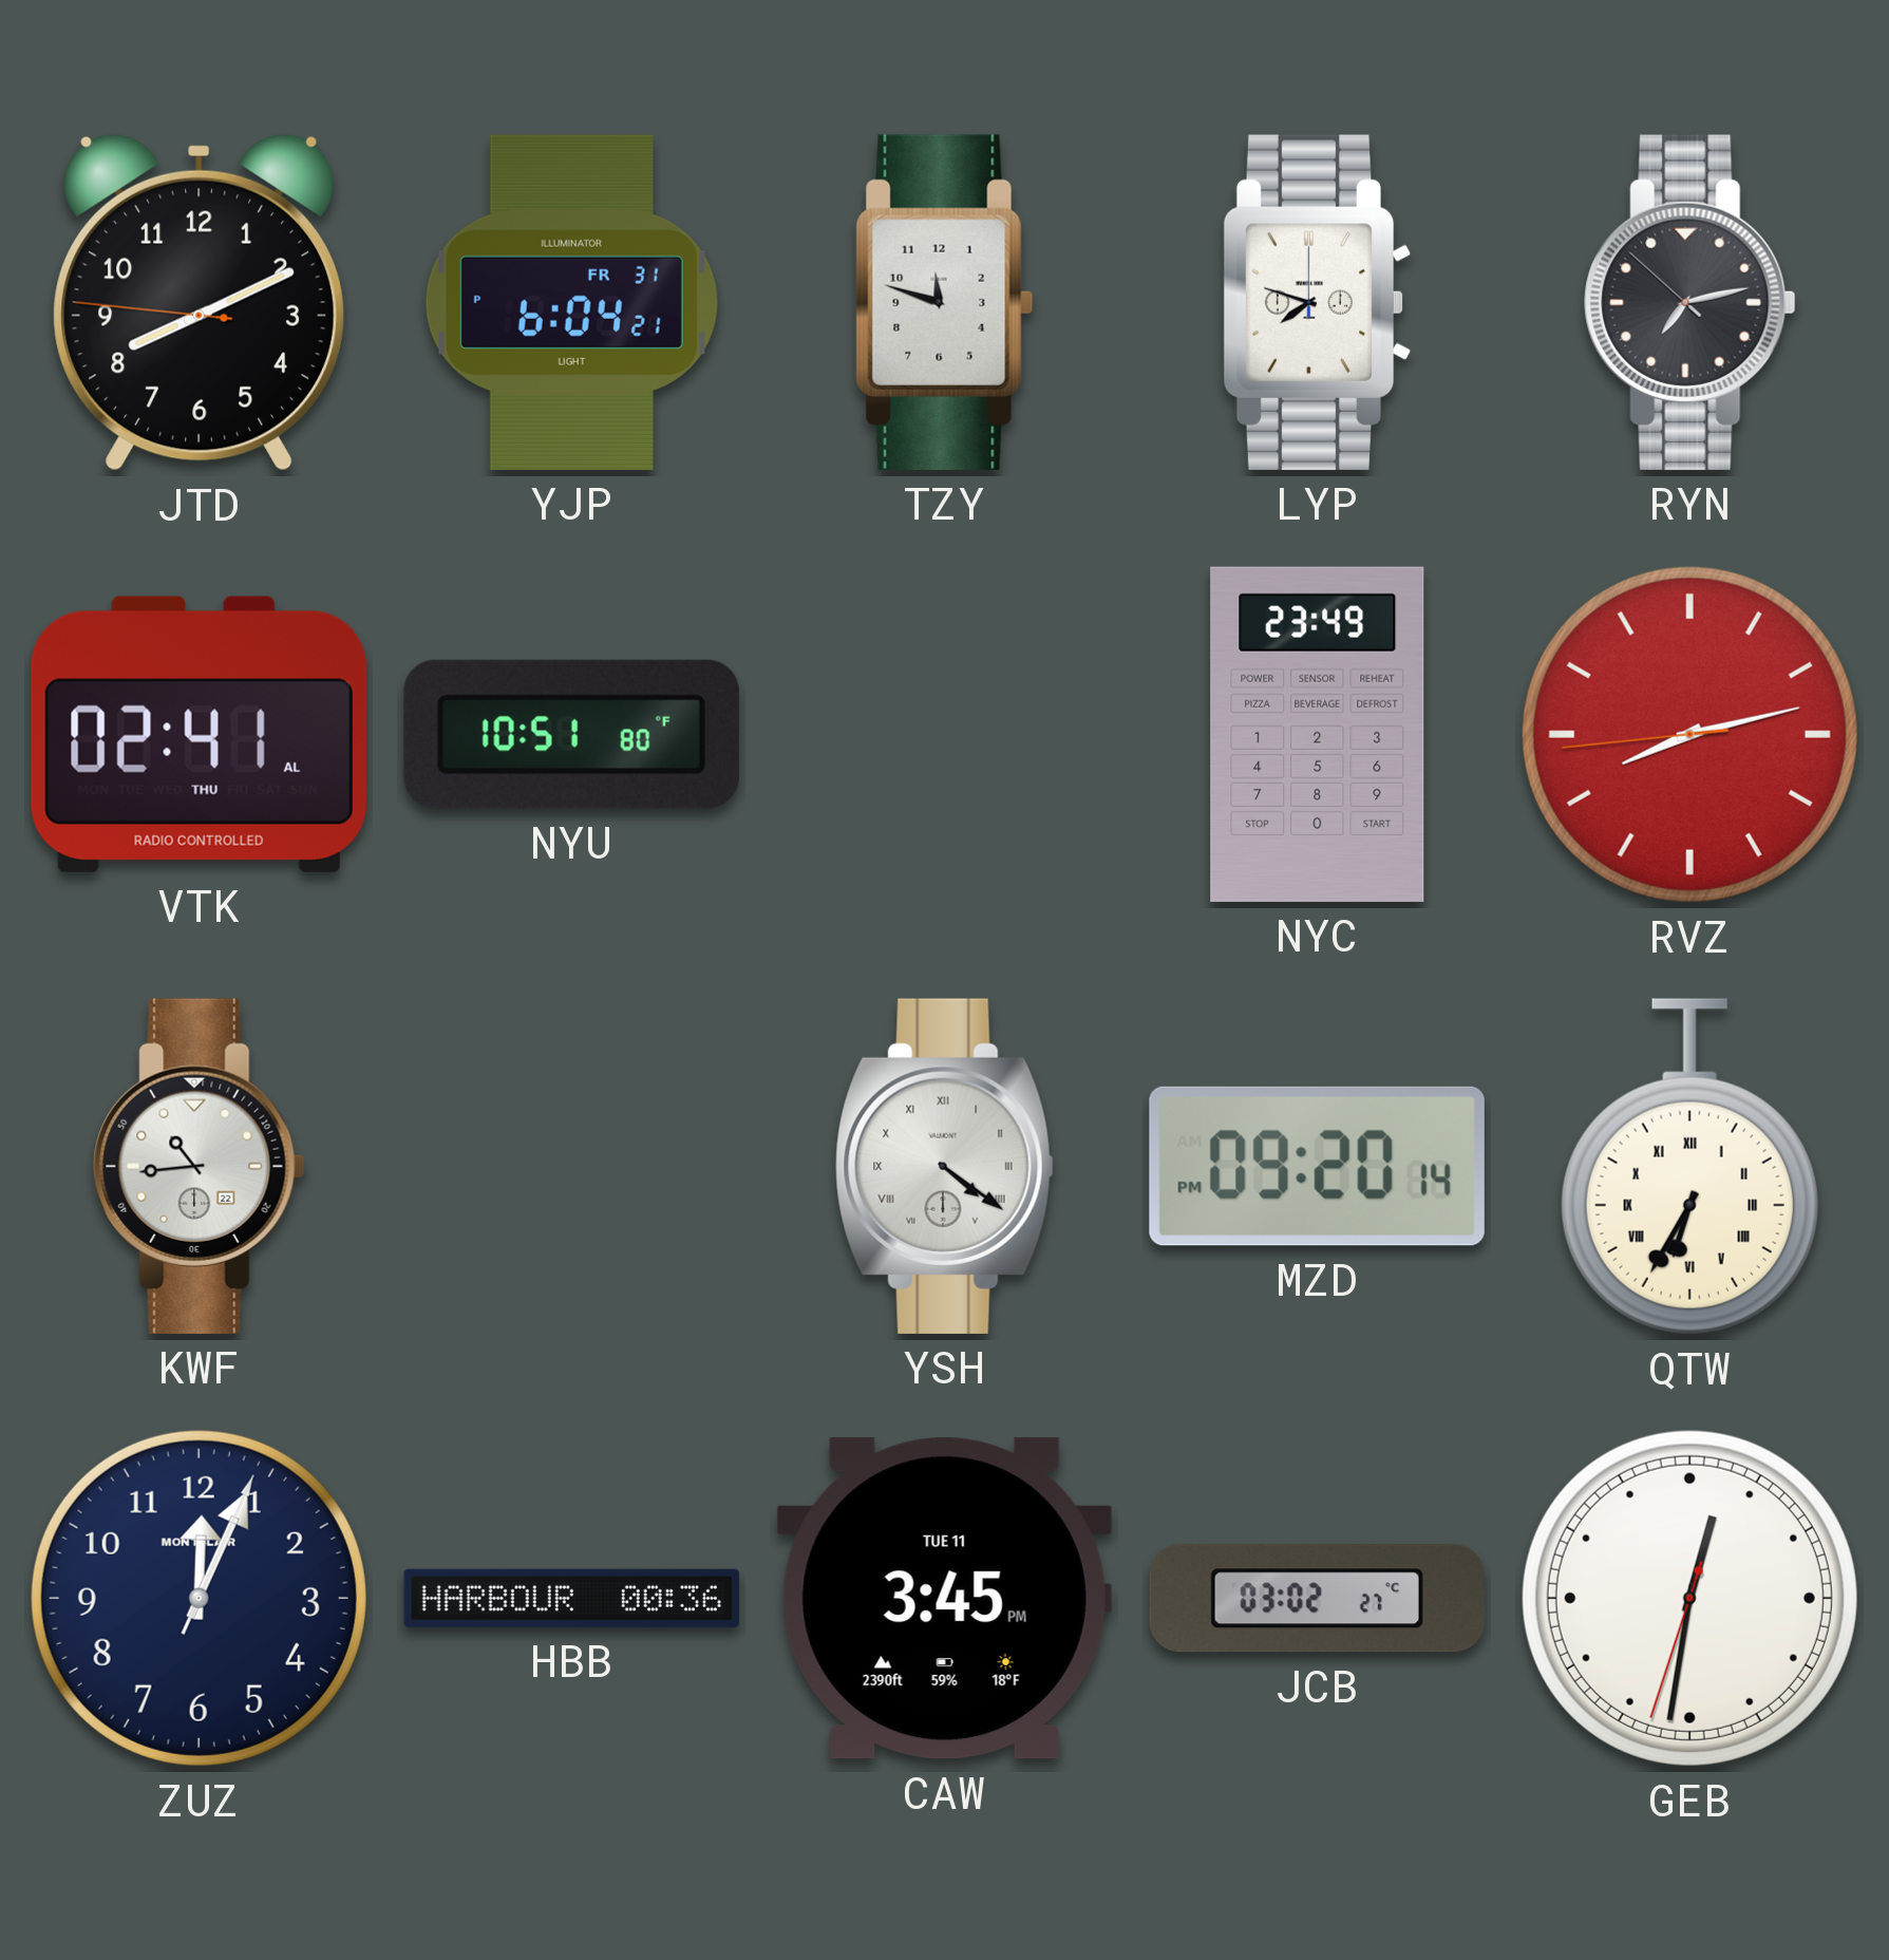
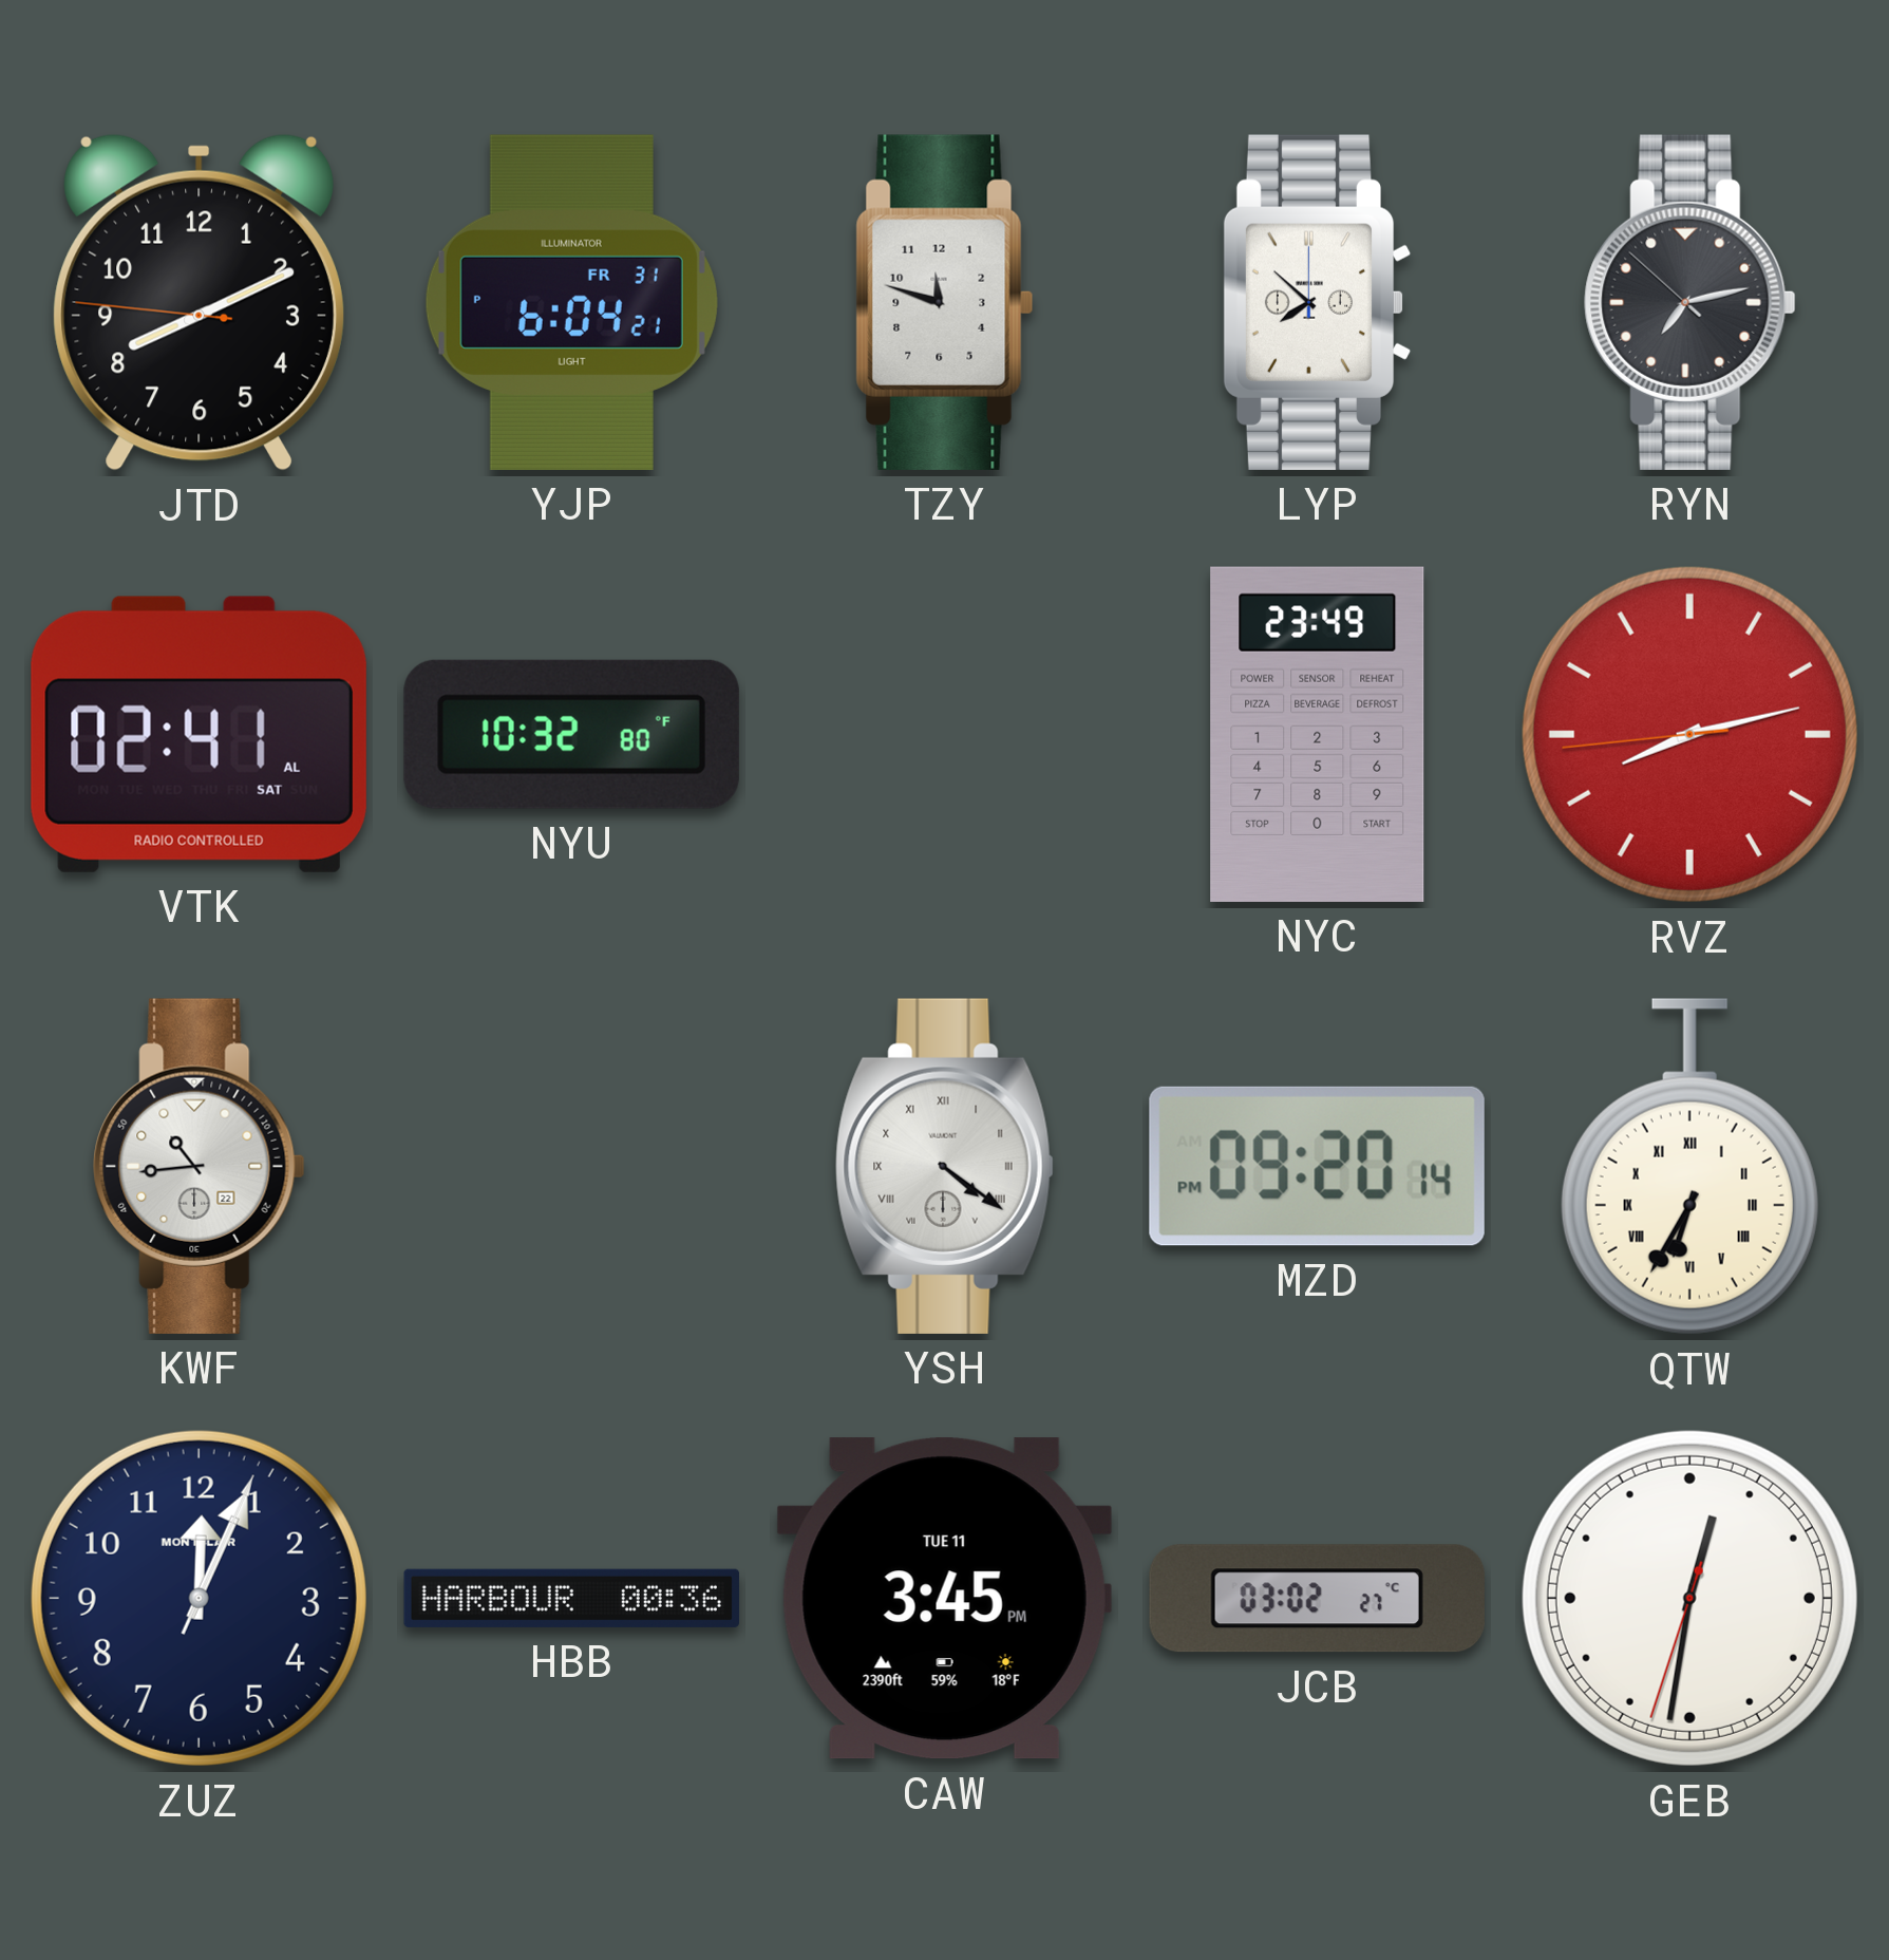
LYP: 7:48 -> 7:52
VTK date: THU -> SAT
NYU: 10:51 -> 10:32
